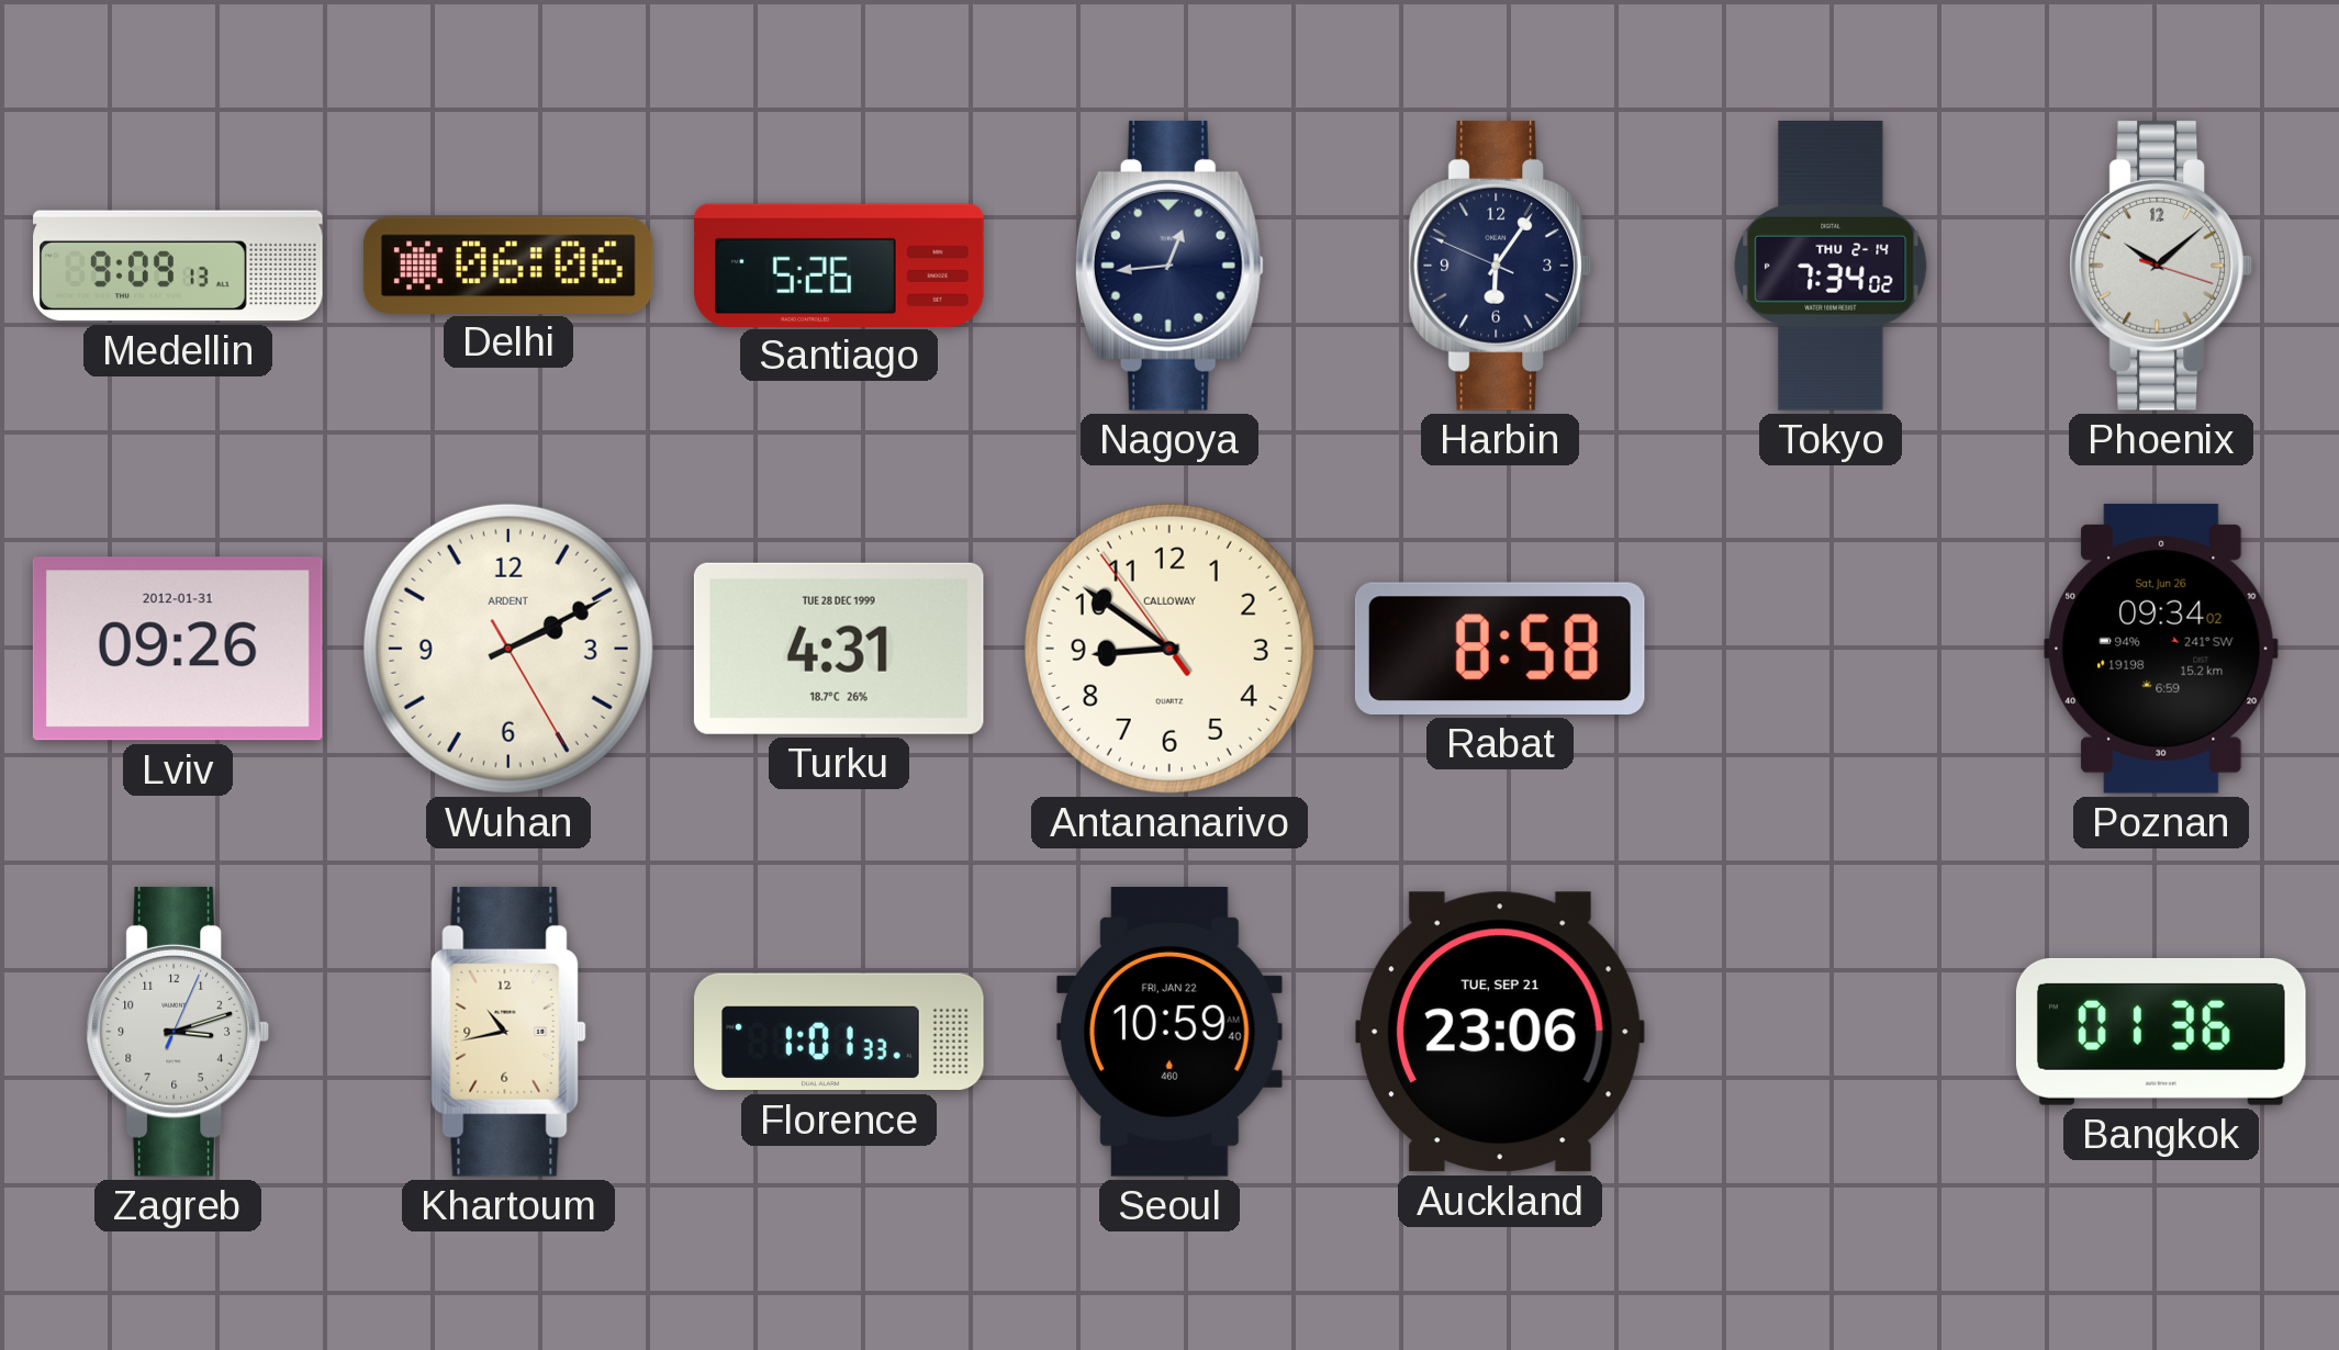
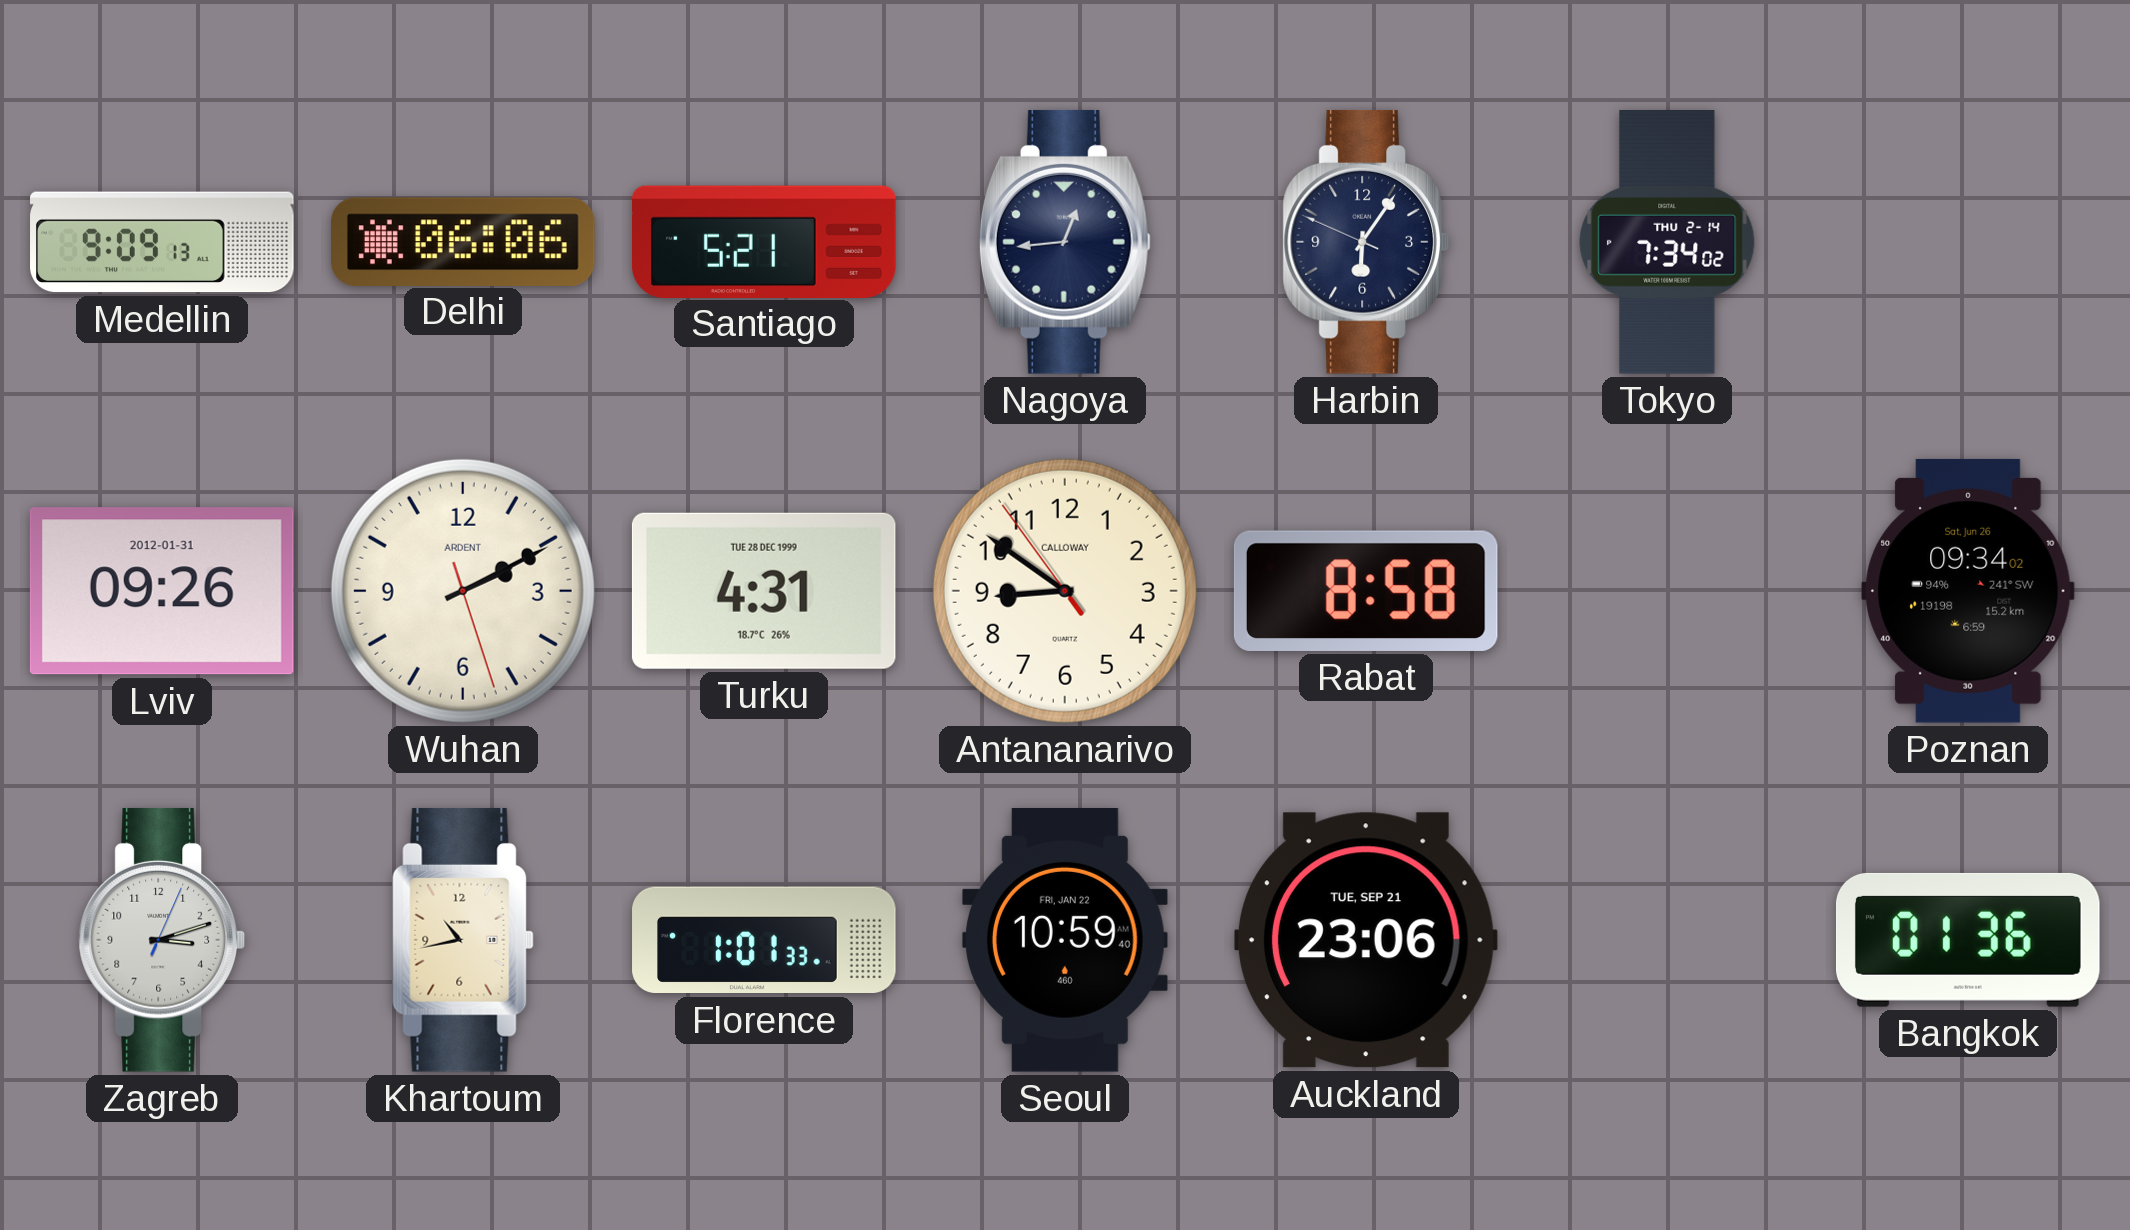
Santiago: 5:26 -> 5:21
Phoenix: 10:08 -> none
Wuhan: 2:10:25 -> 2:10:27
